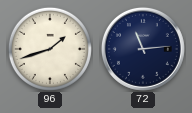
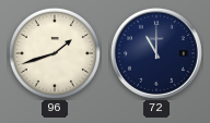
72: 11:14 -> 11:00
